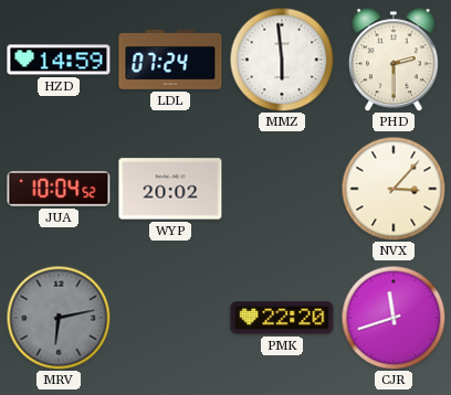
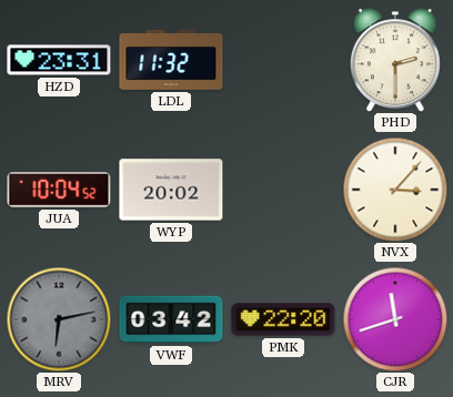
HZD: 14:59 -> 23:31
LDL: 07:24 -> 11:32
MMZ: 5:59 -> none
VWF: none -> 03:42
